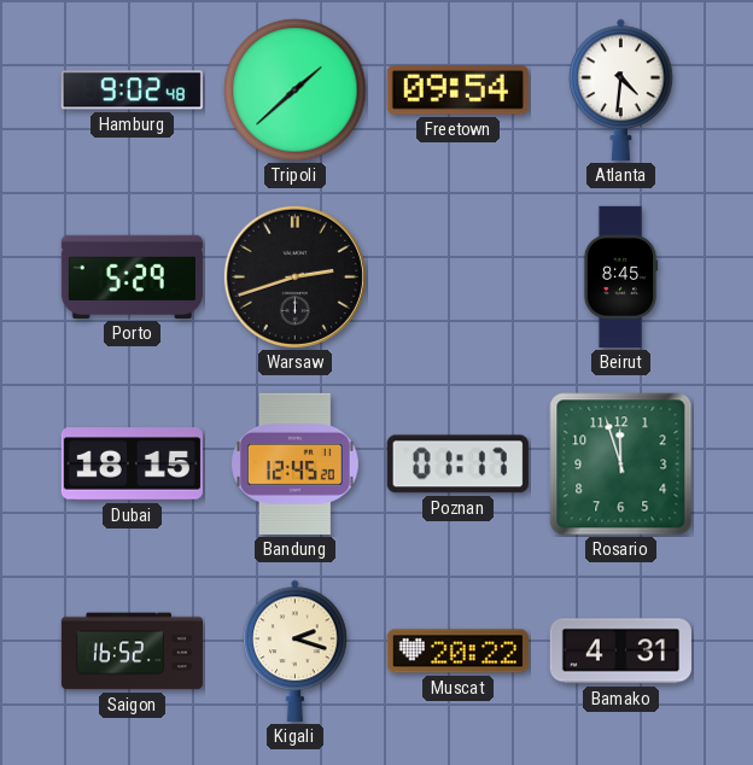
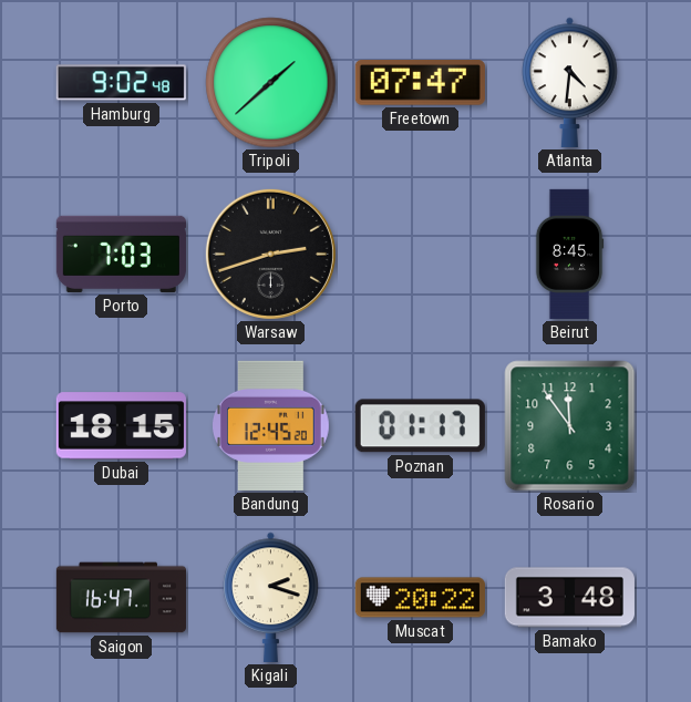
Freetown: 09:54 -> 07:47
Porto: 5:29 -> 7:03
Rosario: 11:57 -> 11:54
Saigon: 16:52 -> 16:47
Bamako: 4:31 -> 3:48
